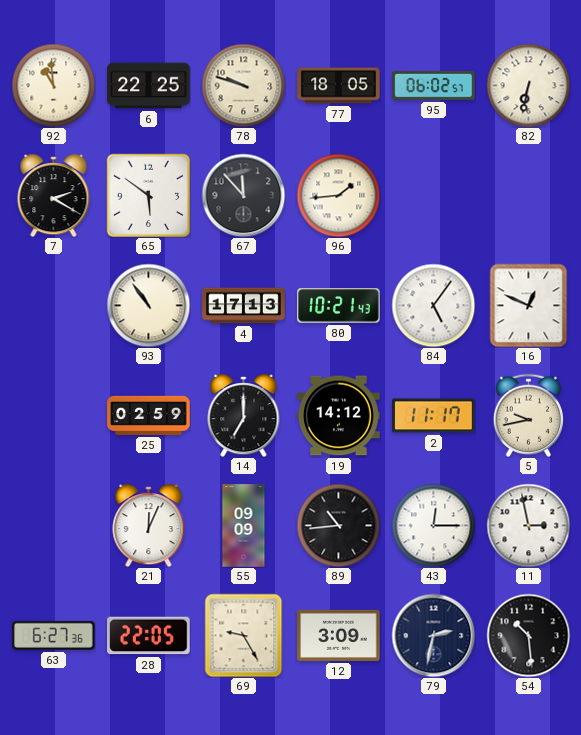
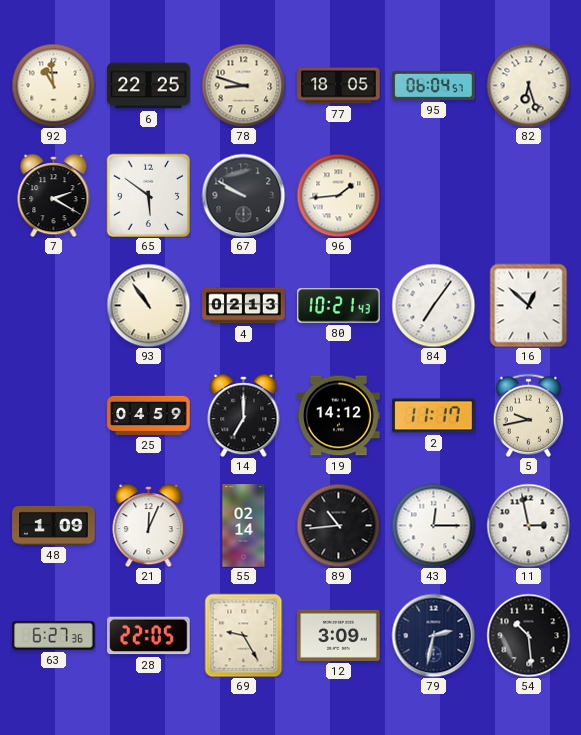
78: 9:48 -> 8:48
95: 06:02 -> 06:04
82: 6:32 -> 6:27
67: 11:53 -> 9:50
4: 17:13 -> 02:13
84: 5:06 -> 7:06
16: 12:49 -> 12:52
25: 02:59 -> 04:59
48: none -> 1:09
55: 09:09 -> 02:14
